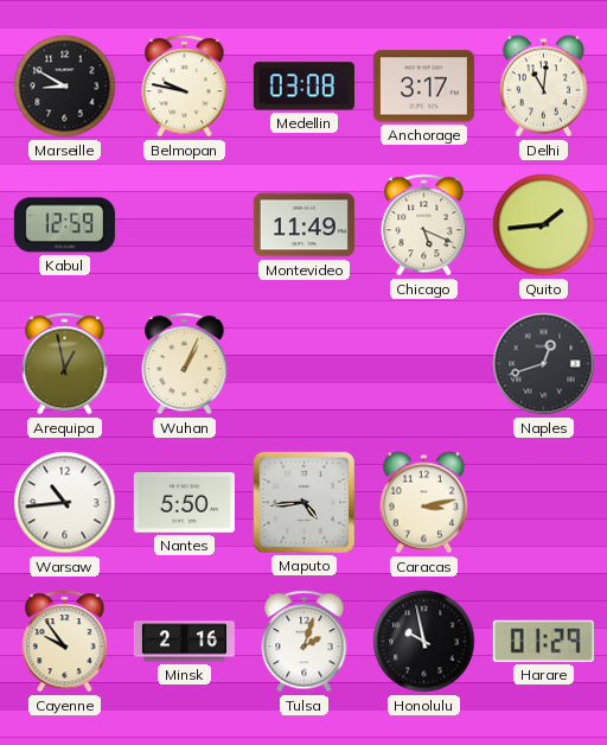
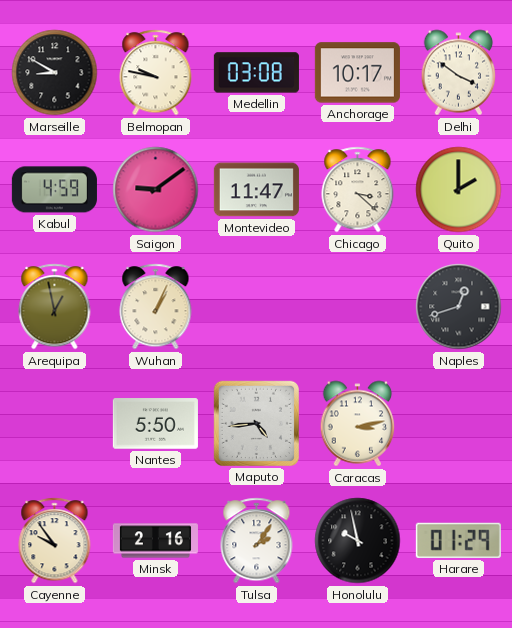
Anchorage: 3:17 -> 10:17
Delhi: 11:01 -> 3:51
Kabul: 12:59 -> 4:59
Saigon: none -> 9:09
Montevideo: 11:49 -> 11:47
Chicago: 5:19 -> 3:22
Quito: 1:44 -> 2:00
Warsaw: 10:44 -> none
Tulsa: 2:03 -> 2:06
